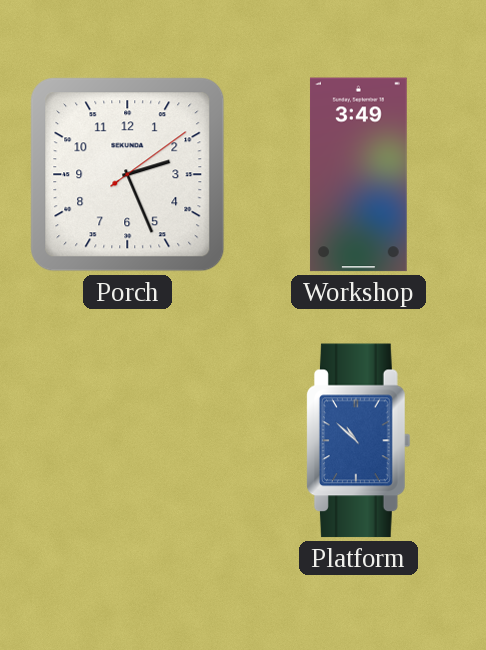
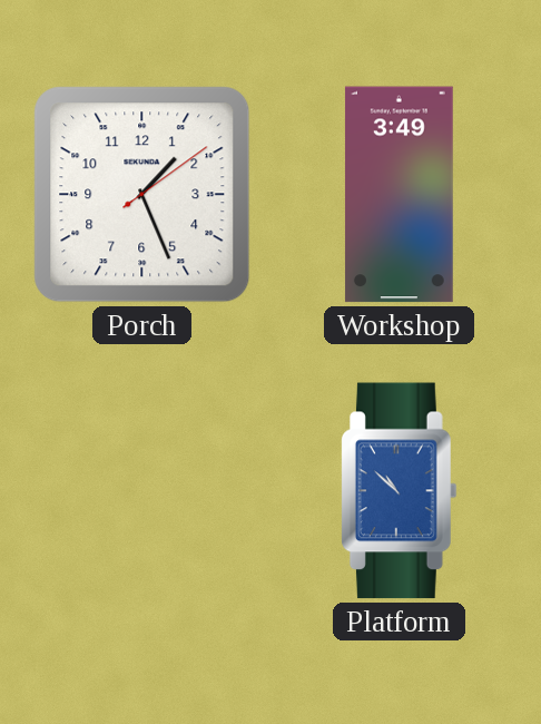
Porch: 2:26 -> 1:26
